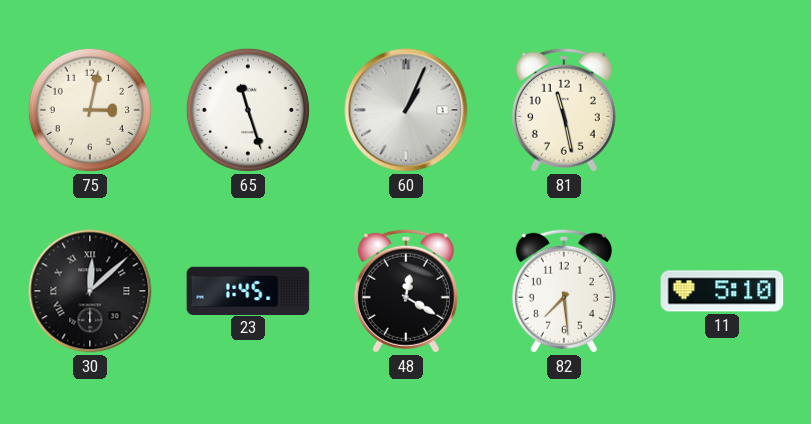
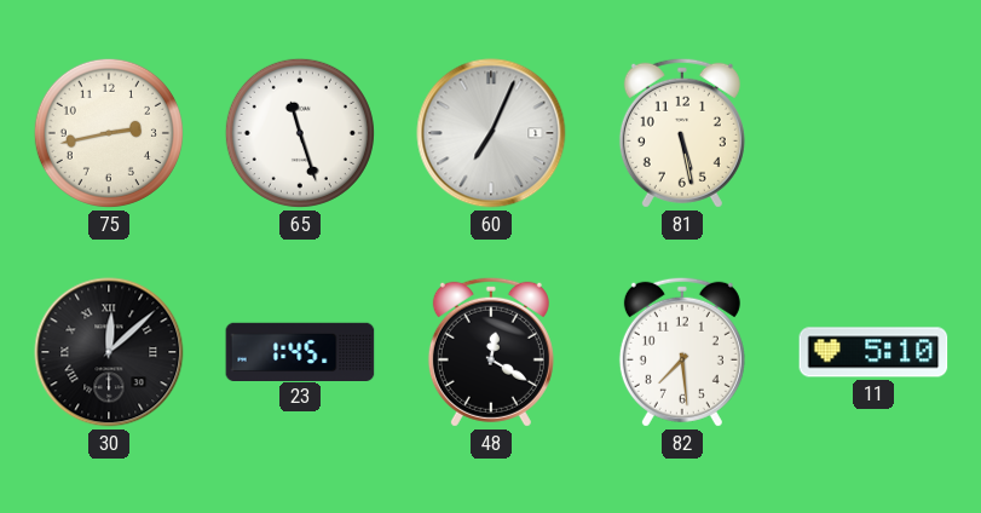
75: 3:02 -> 2:43
60: 1:04 -> 7:04
81: 11:28 -> 5:28
